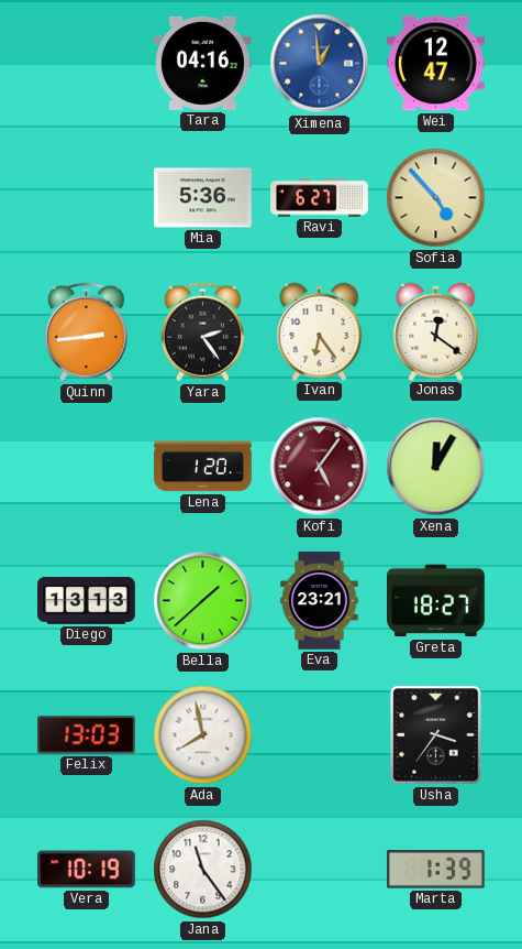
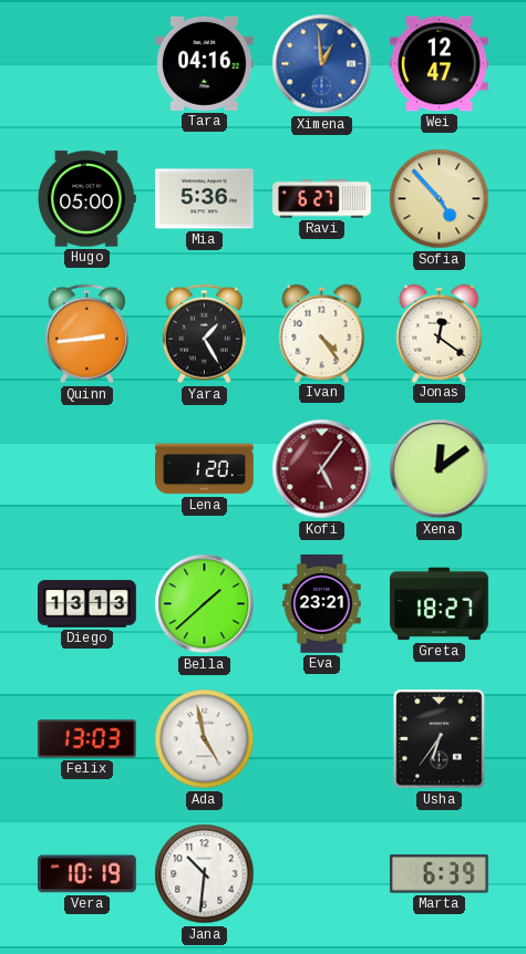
Hugo: none -> 05:00
Yara: 2:24 -> 1:25
Ivan: 6:24 -> 4:24
Xena: 12:05 -> 12:09
Ada: 7:58 -> 4:58
Usha: 3:36 -> 6:36
Jana: 11:24 -> 10:31
Marta: 1:39 -> 6:39
